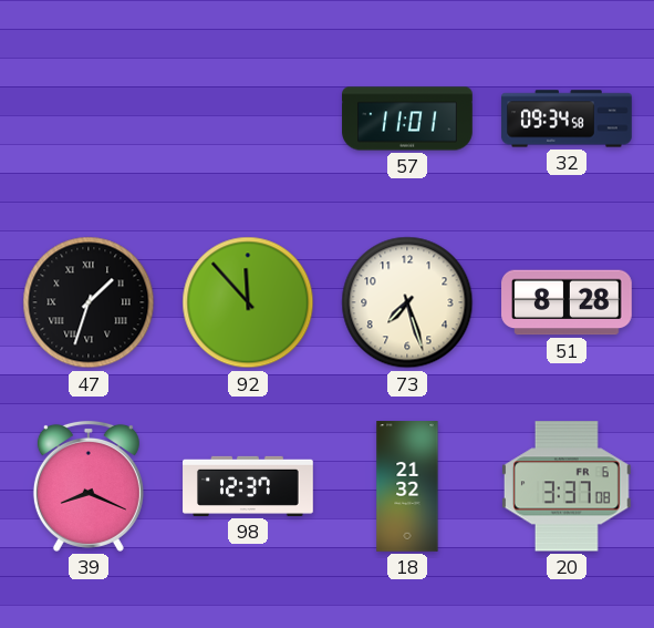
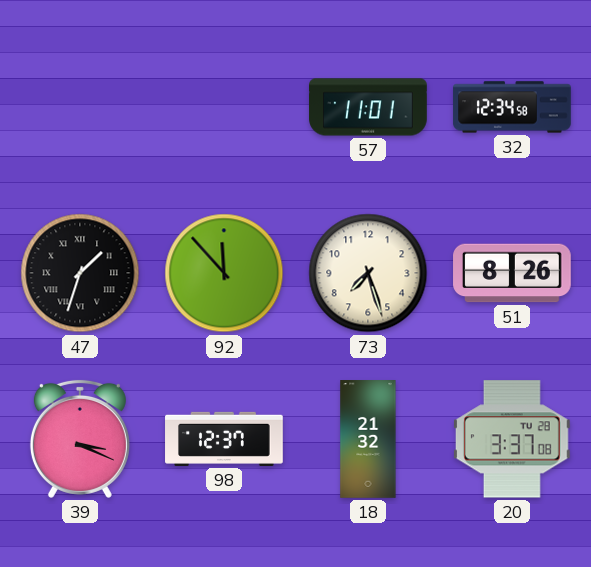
32: 09:34 -> 12:34
51: 8:28 -> 8:26
39: 8:19 -> 3:19
20 date: FR 6 -> TU 28
